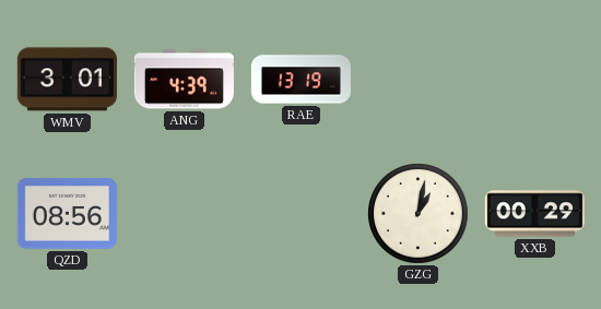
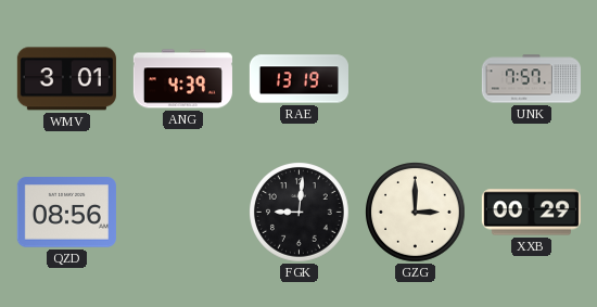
UNK: none -> 7:57
FGK: none -> 9:01
GZG: 1:02 -> 3:00
